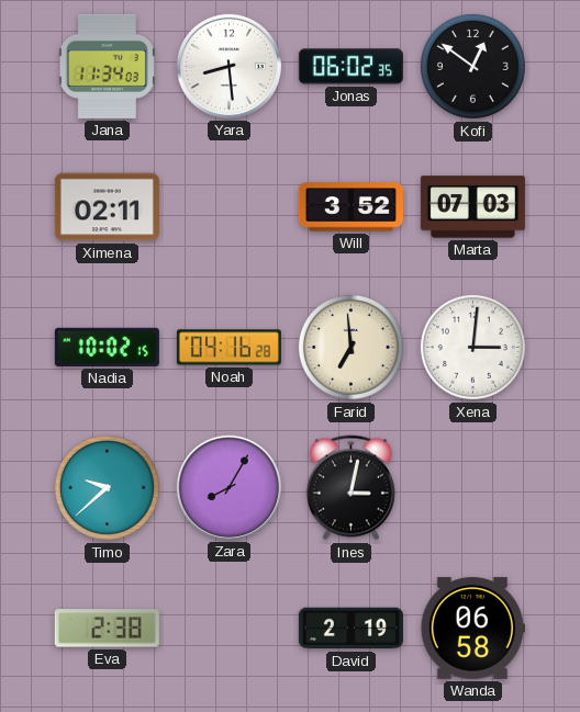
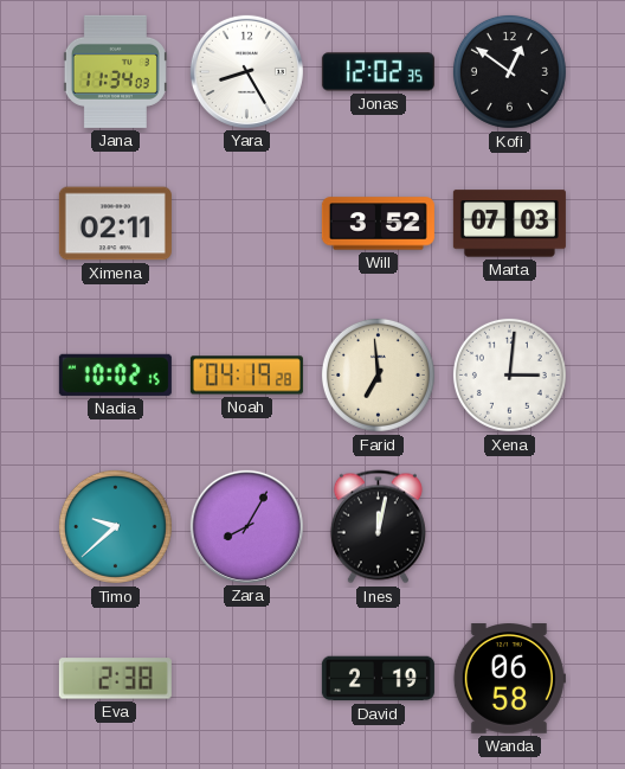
Yara: 8:29 -> 8:25
Jonas: 06:02 -> 12:02
Noah: 04:16 -> 04:19
Ines: 3:02 -> 12:02
